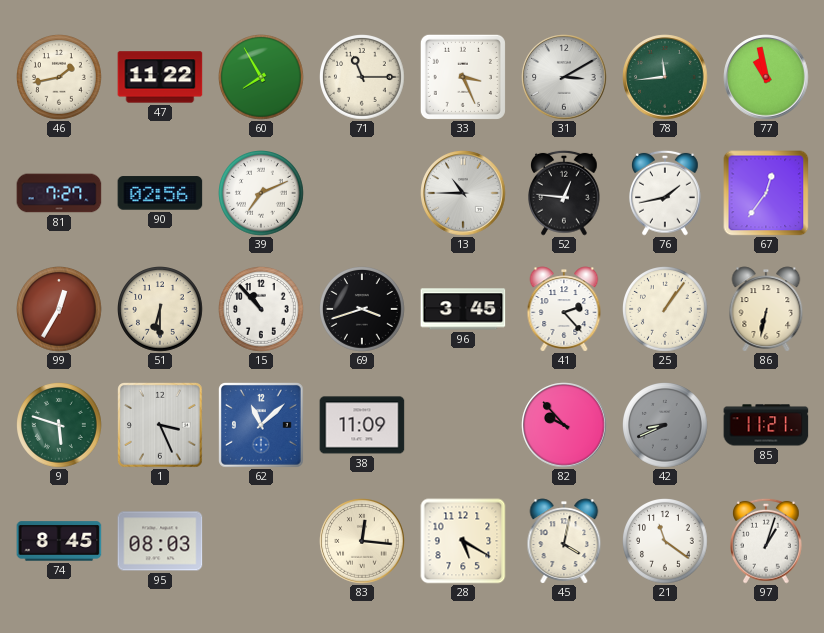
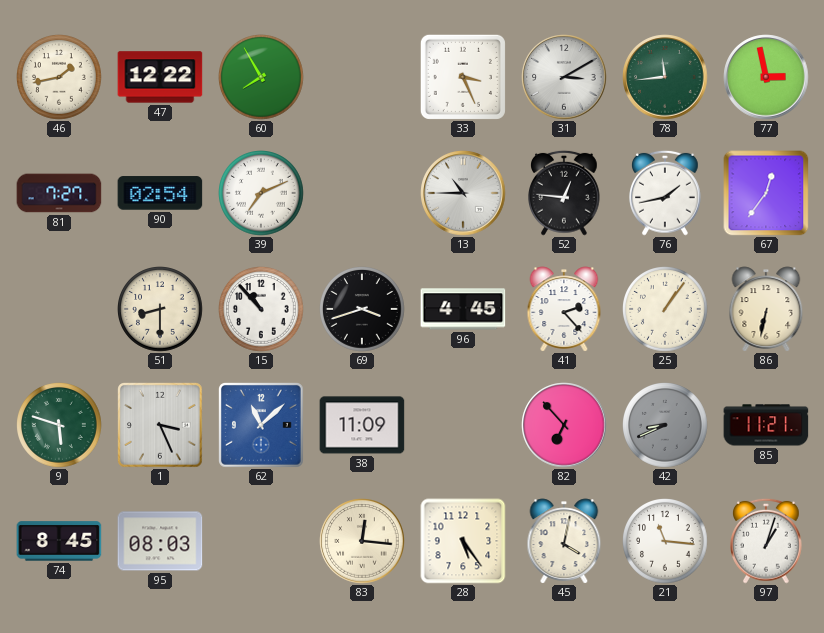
47: 11:22 -> 12:22
71: 11:15 -> none
77: 10:58 -> 2:58
90: 02:56 -> 02:54
99: 12:35 -> none
51: 6:30 -> 8:30
96: 3:45 -> 4:45
82: 9:53 -> 6:53
28: 5:20 -> 5:24
21: 11:21 -> 11:16
